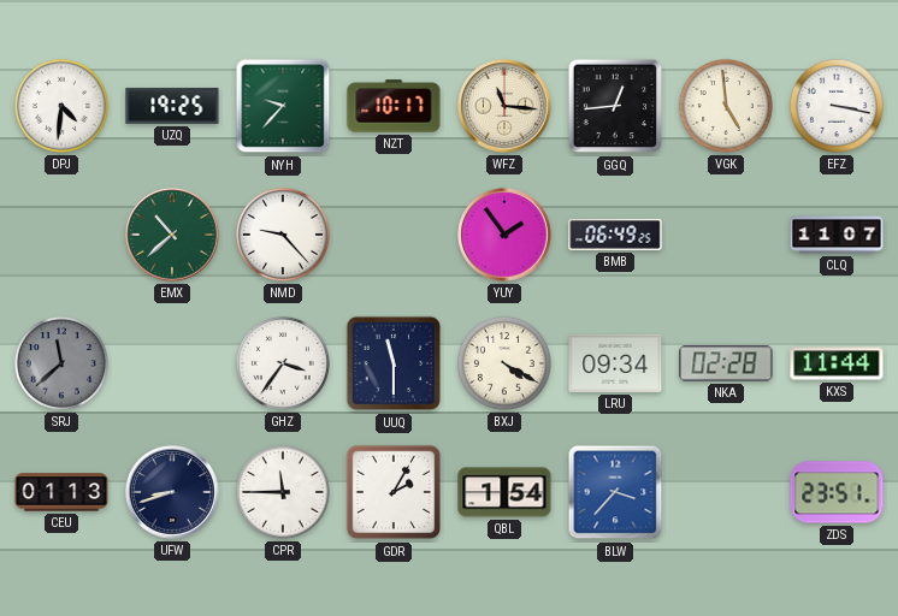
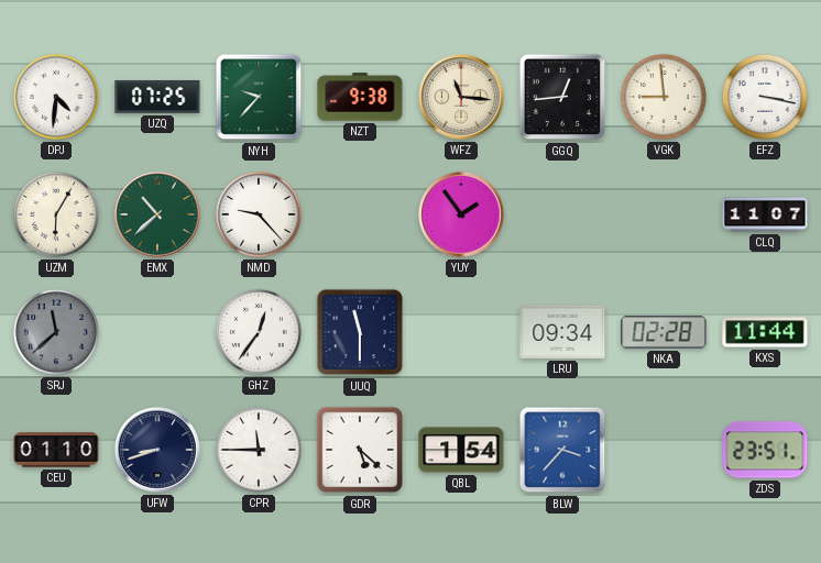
UZQ: 19:25 -> 07:25
NZT: 10:17 -> 9:38
VGK: 4:59 -> 8:59
UZM: none -> 6:05
BMB: 06:49 -> none
GHZ: 3:36 -> 12:36
BXJ: 4:20 -> none
CEU: 01:13 -> 01:10
GDR: 2:05 -> 5:22
